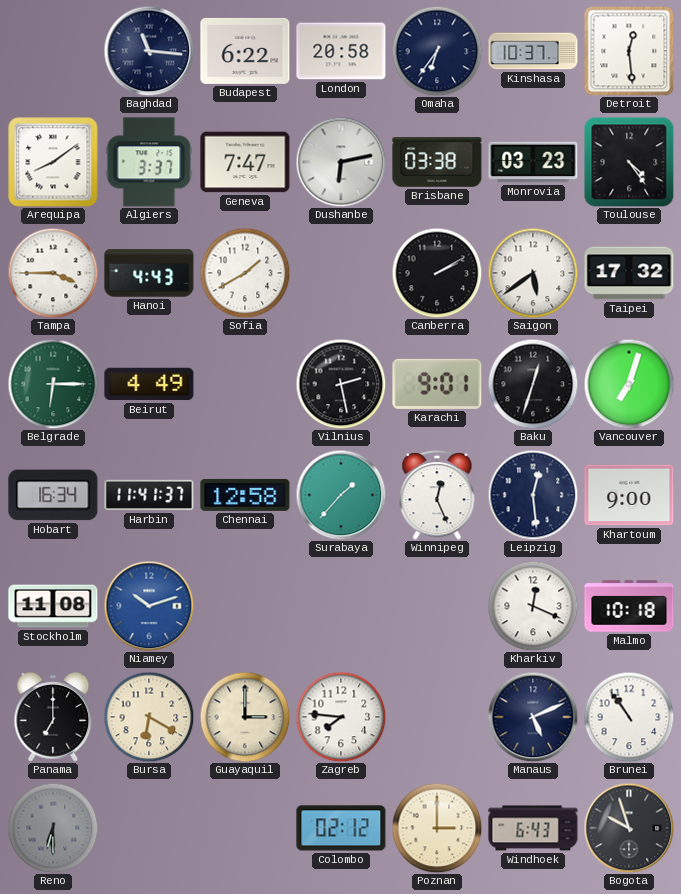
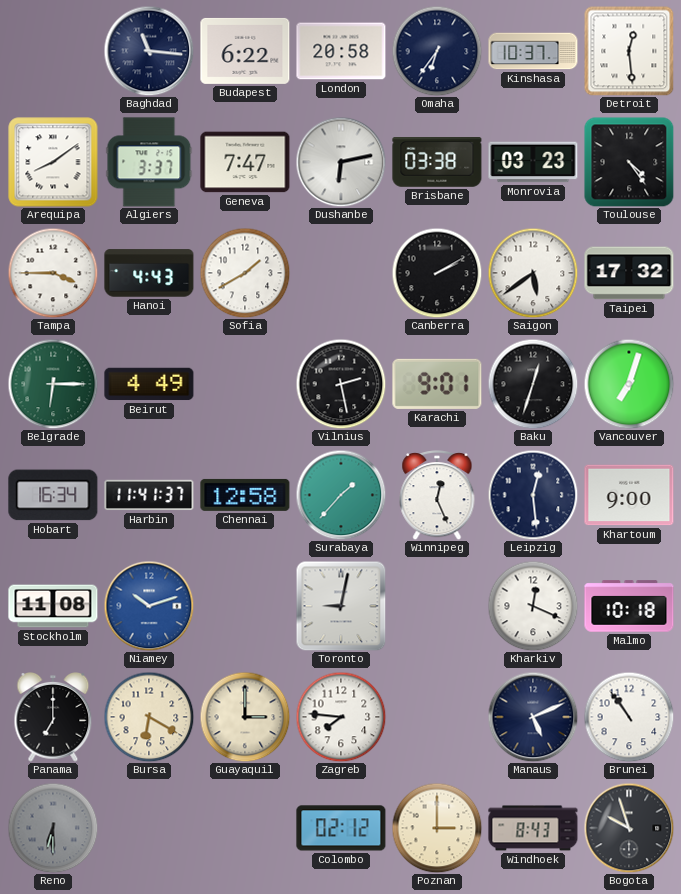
Toronto: none -> 9:02
Windhoek: 6:43 -> 8:43
